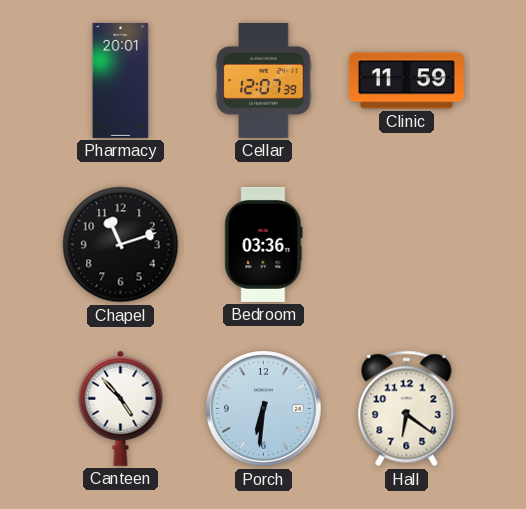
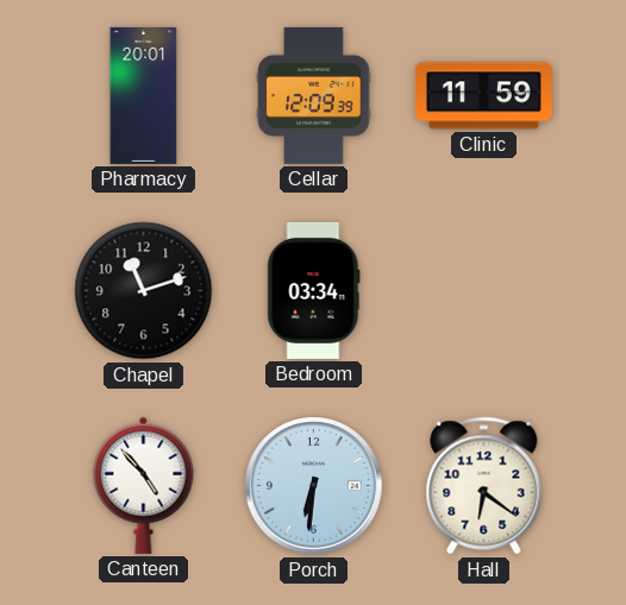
Cellar: 12:07 -> 12:09
Bedroom: 03:36 -> 03:34
